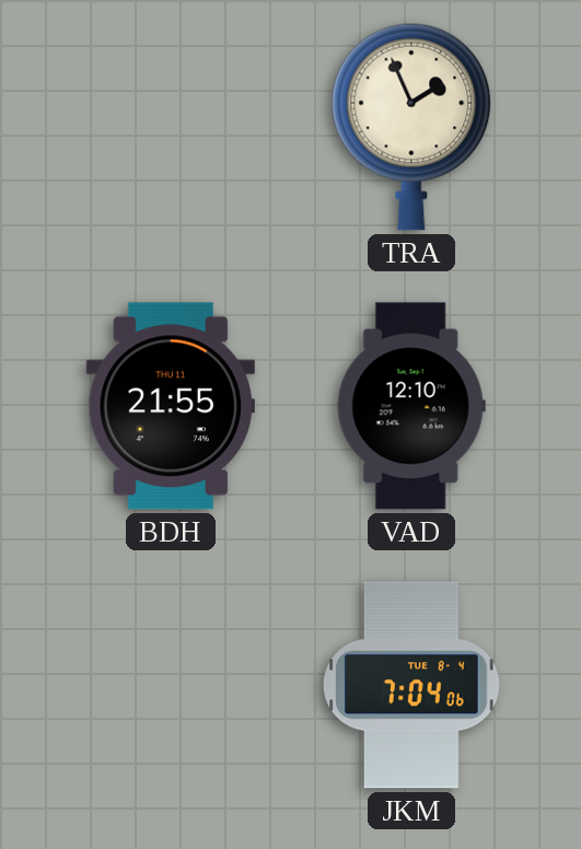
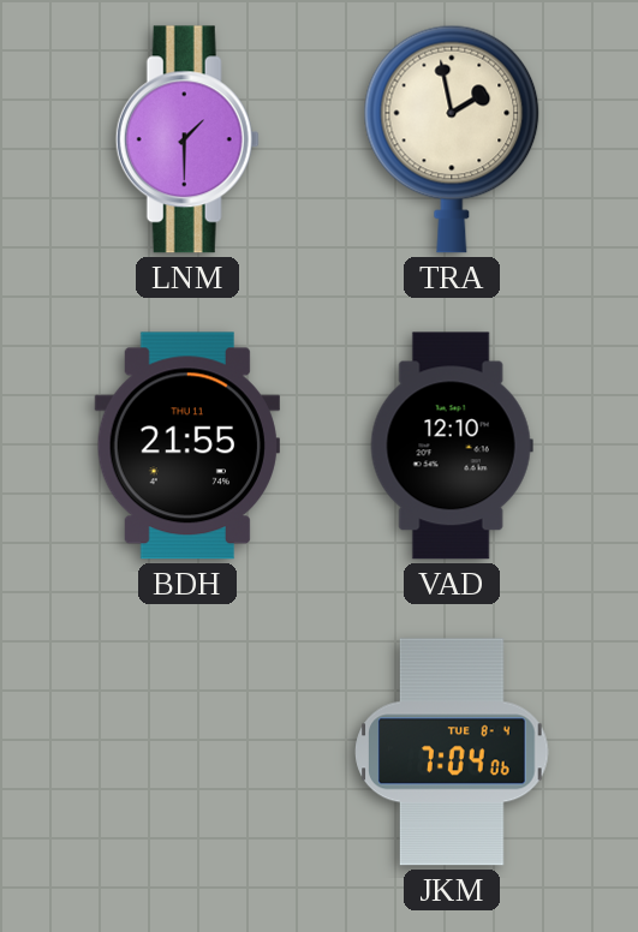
LNM: none -> 1:30
TRA: 1:56 -> 1:58
